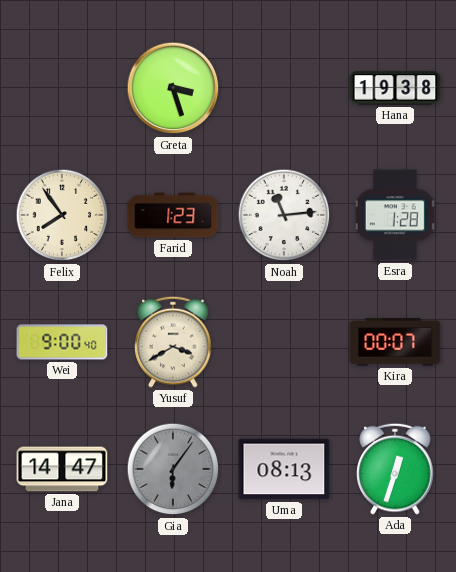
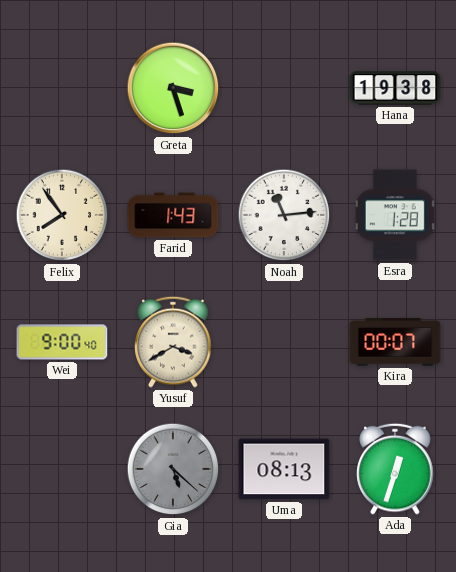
Farid: 1:23 -> 1:43
Jana: 14:47 -> none
Gia: 6:06 -> 5:22
